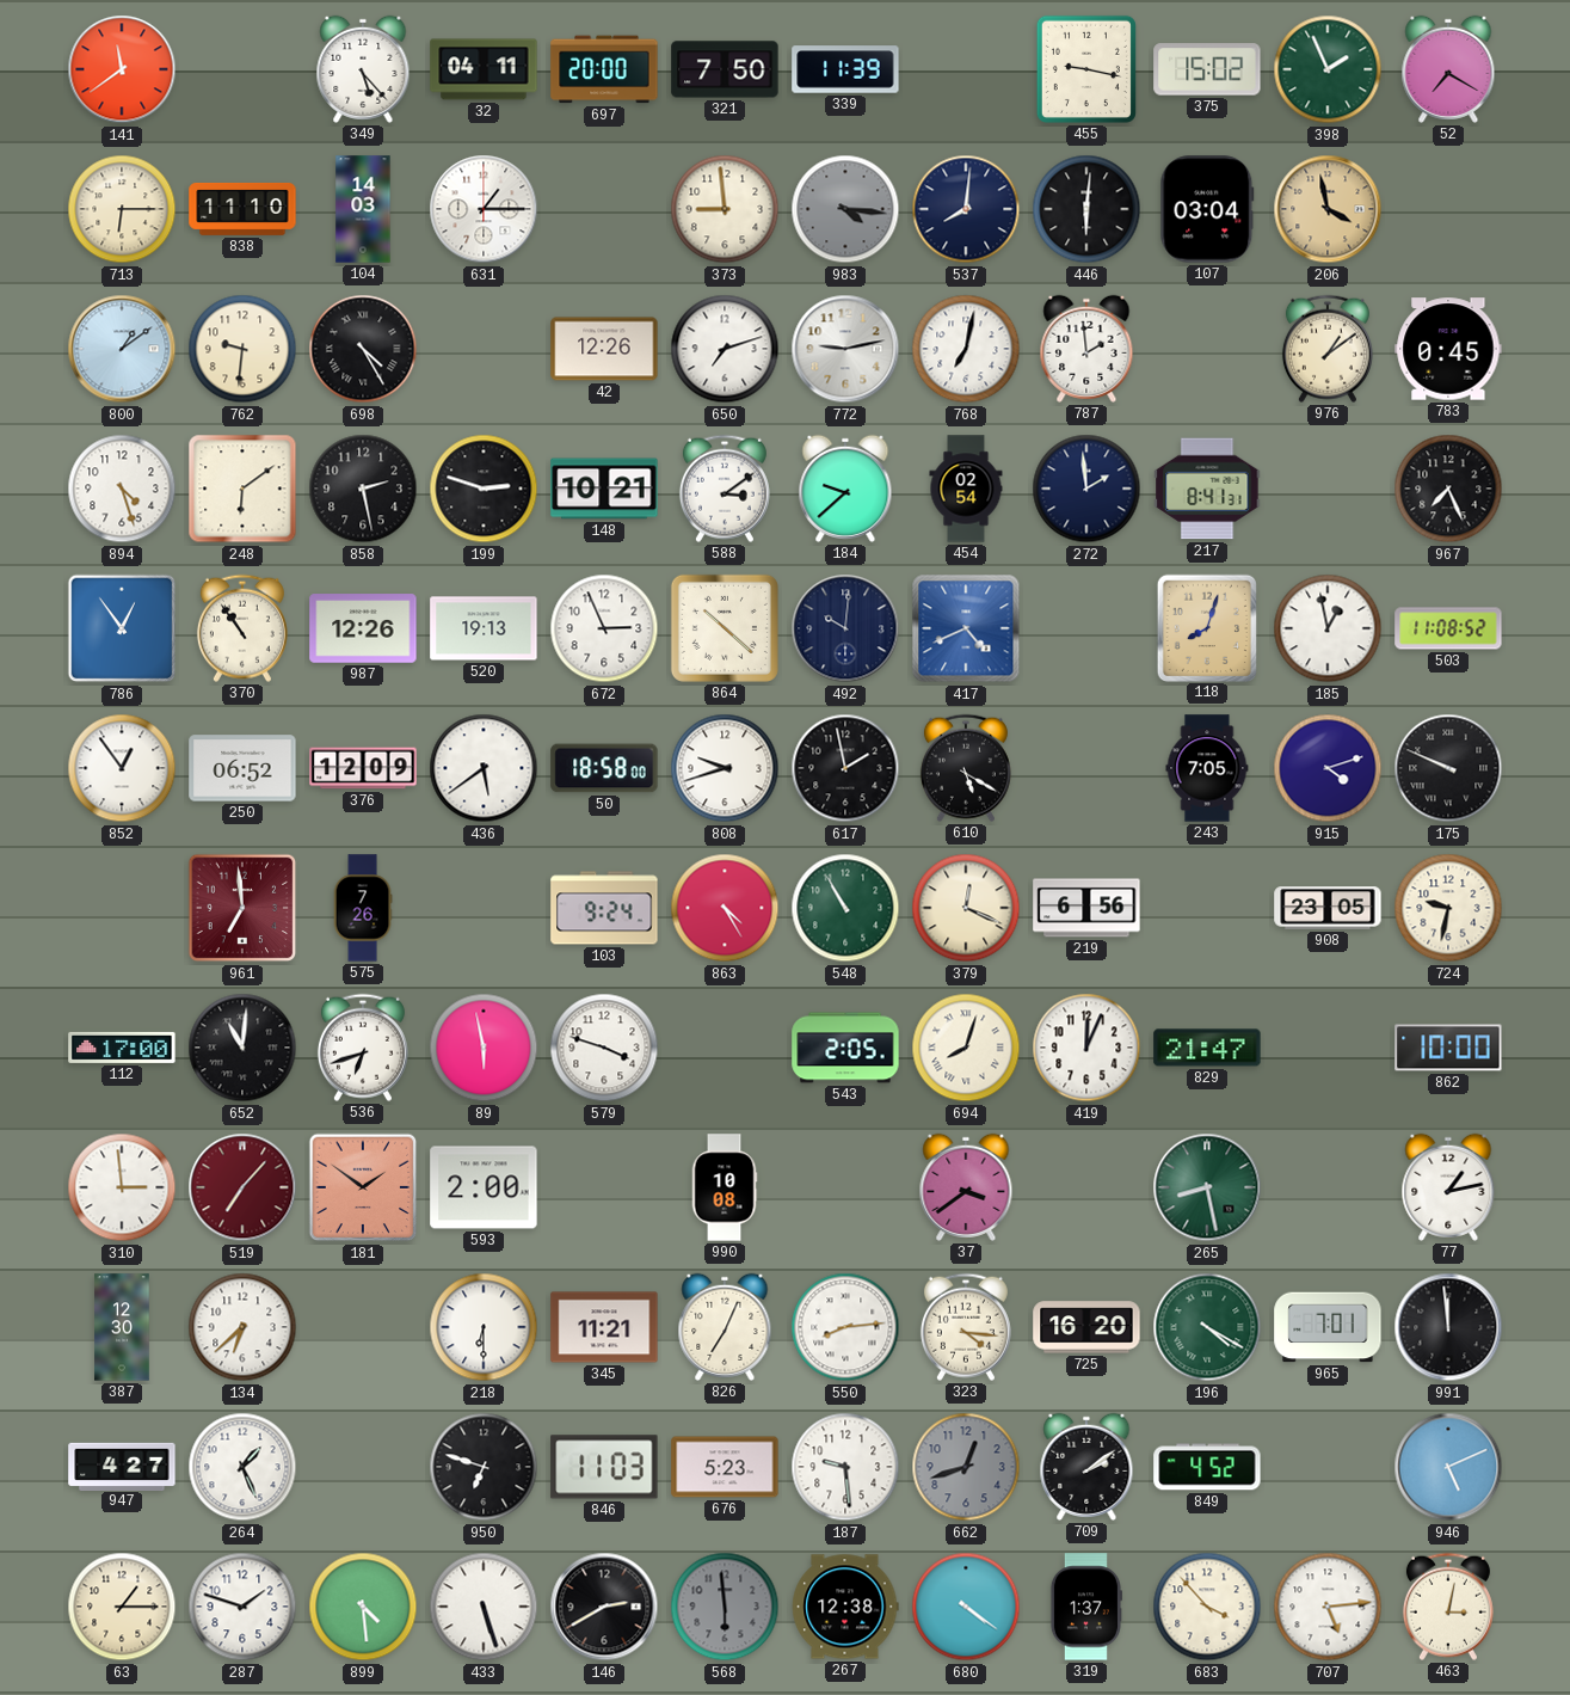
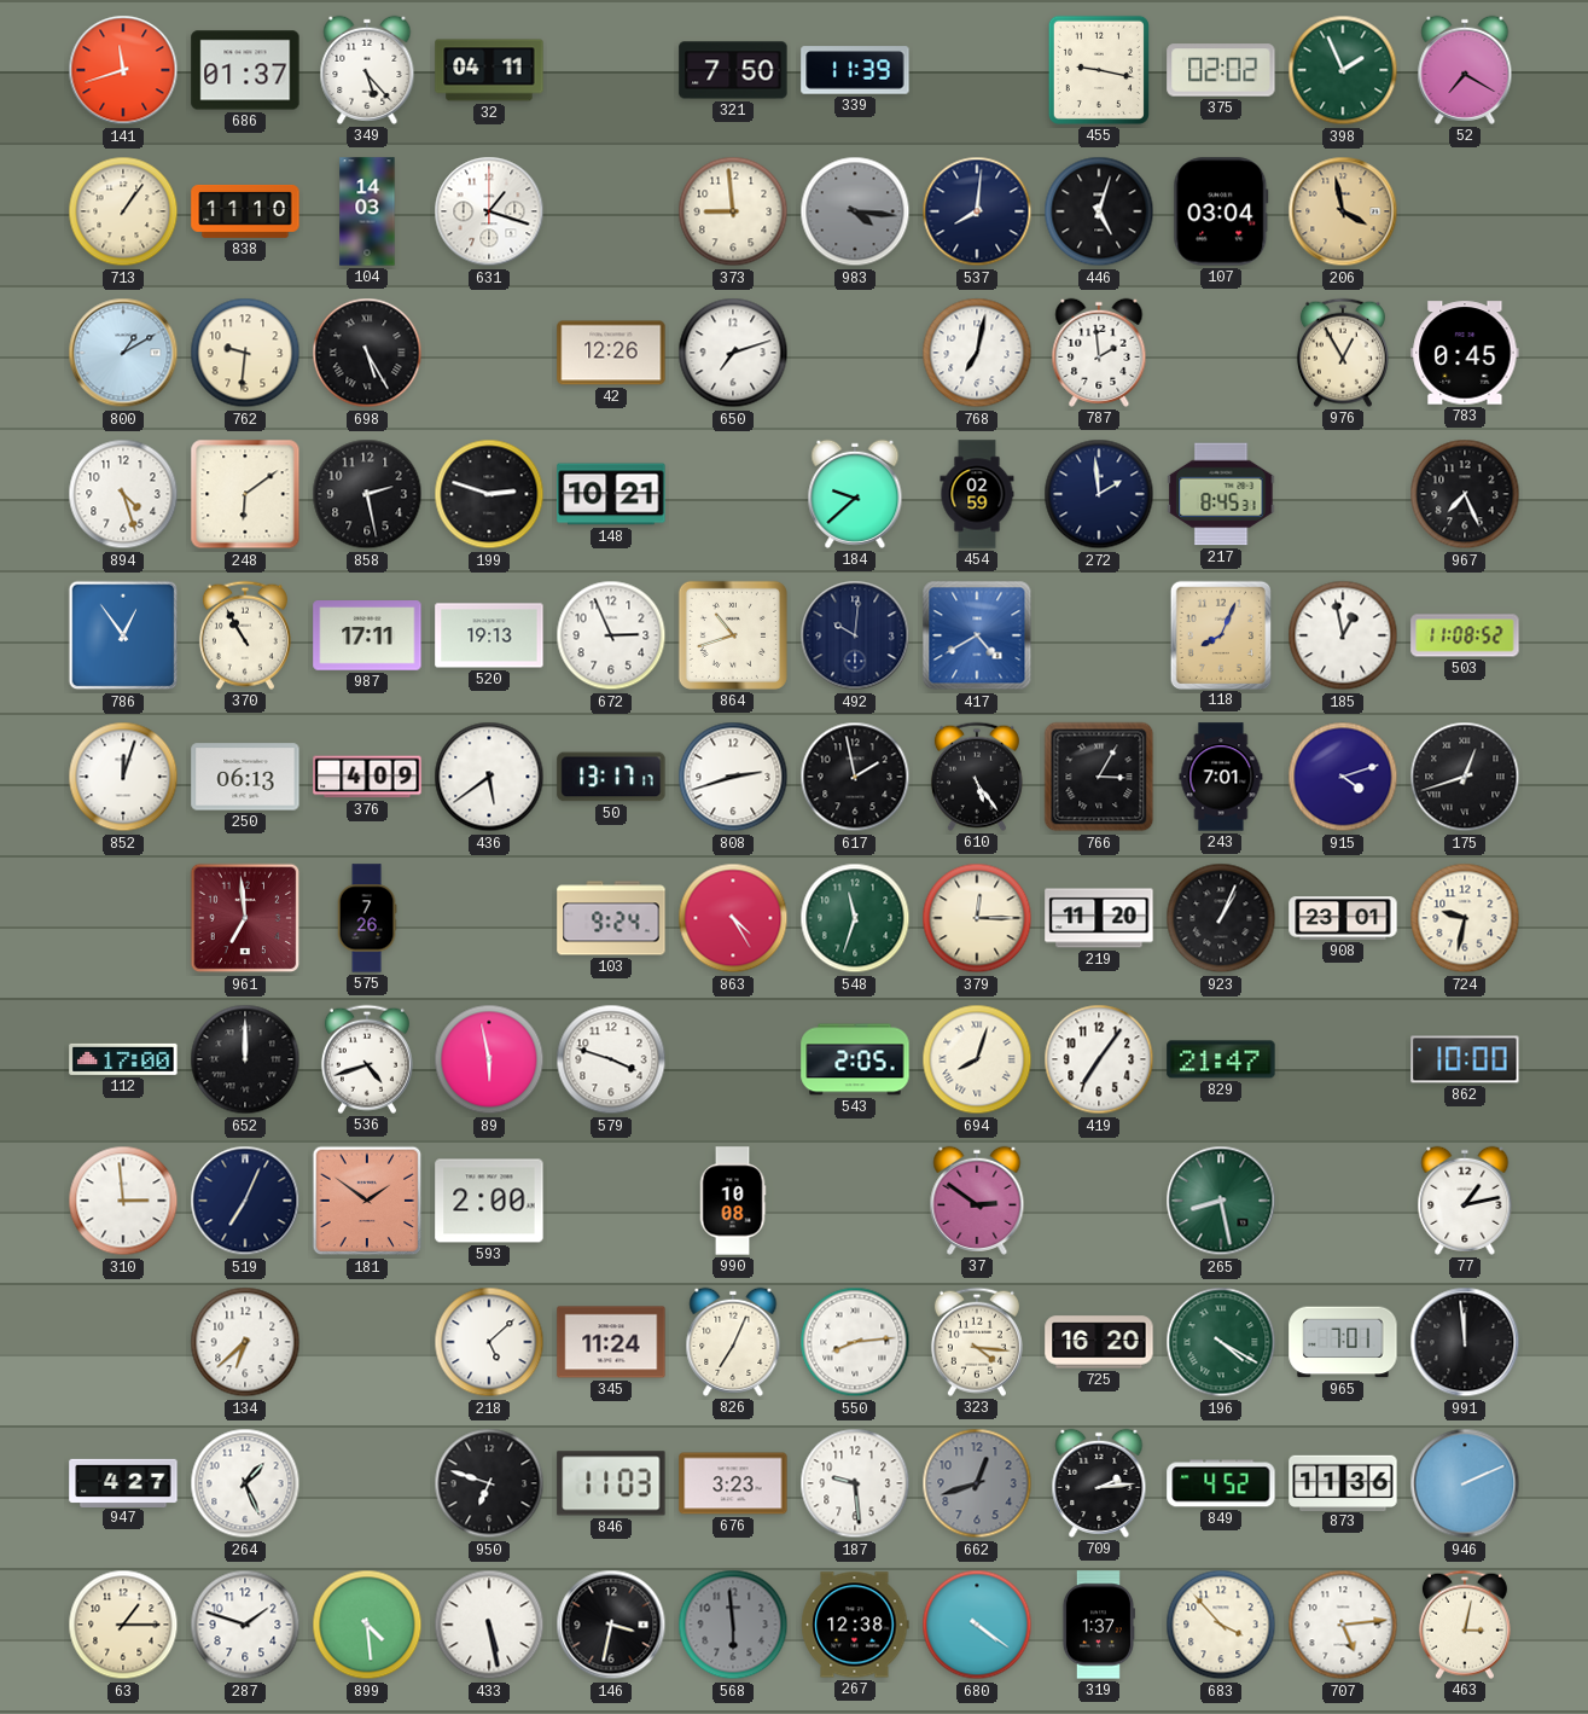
141: 11:39 -> 11:42
686: none -> 01:37
697: 20:00 -> none
375: 15:02 -> 02:02
713: 6:15 -> 1:06
631: 1:15 -> 1:18
446: 6:01 -> 5:03
800: 1:09 -> 1:10
698: 4:25 -> 5:25
772: 9:13 -> none
976: 1:09 -> 12:55
588: 3:09 -> none
454: 02:54 -> 02:59
217: 8:41 -> 8:45
370: 10:54 -> 10:55
987: 12:26 -> 17:11
864: 10:22 -> 10:42
417: 4:41 -> 4:40
118: 8:03 -> 8:04
852: 12:54 -> 12:03
250: 06:52 -> 06:13
376: 12:09 -> 4:09
50: 18:58 -> 13:17
808: 9:42 -> 2:42
610: 5:20 -> 5:24
766: none -> 3:05
243: 7:05 -> 7:01
175: 9:49 -> 12:42
548: 10:55 -> 11:33
379: 12:19 -> 12:15
219: 6:56 -> 11:20
923: none -> 1:04
908: 23:05 -> 23:01
652: 11:01 -> 12:00
536: 6:42 -> 4:42
419: 12:04 -> 7:06
519: 7:07 -> 7:04
519 dial: burgundy -> navy
37: 3:39 -> 2:51
387: 12:30 -> none
218: 6:30 -> 5:08
345: 11:21 -> 11:24
676: 5:23 -> 3:23
709: 2:09 -> 2:14
873: none -> 11:36
946: 5:11 -> 2:11
433: 5:27 -> 5:28
146: 2:40 -> 3:32
